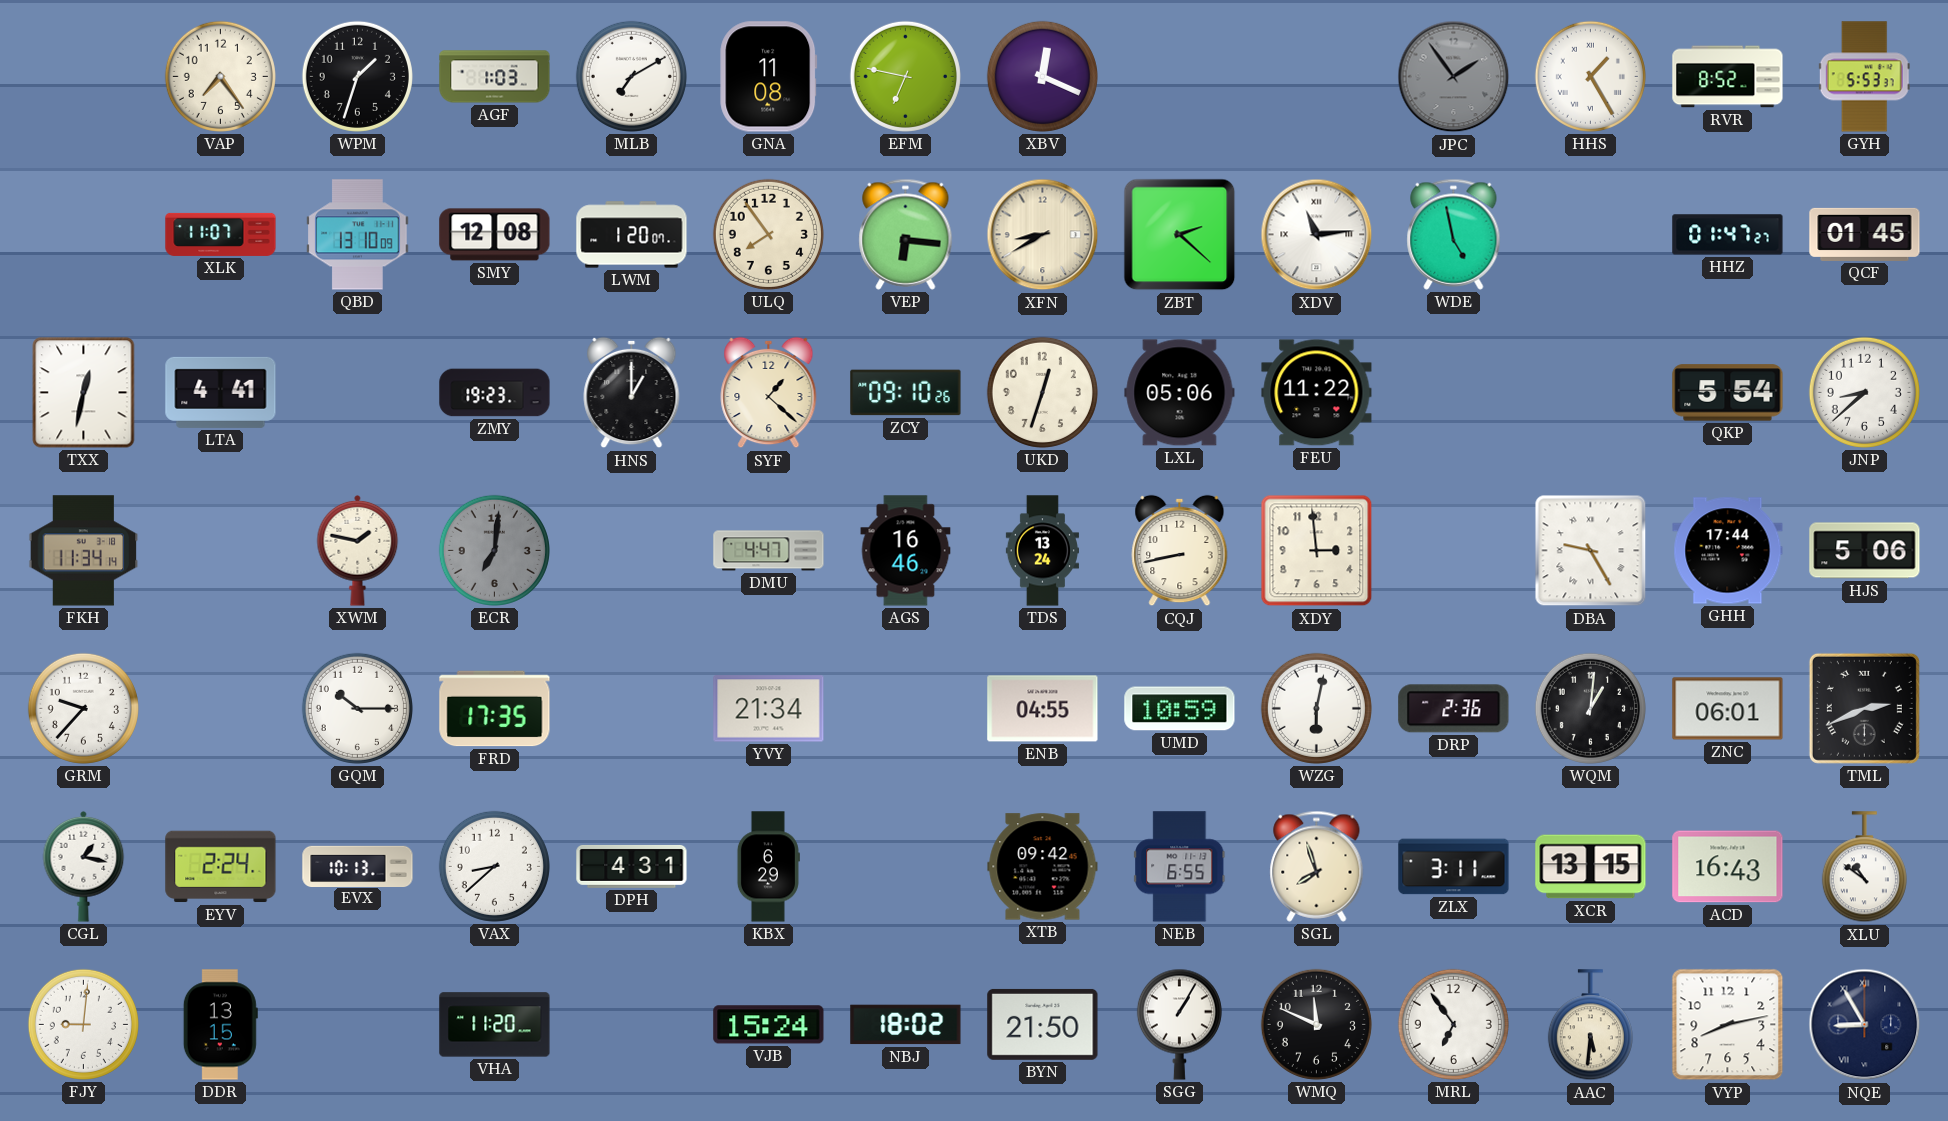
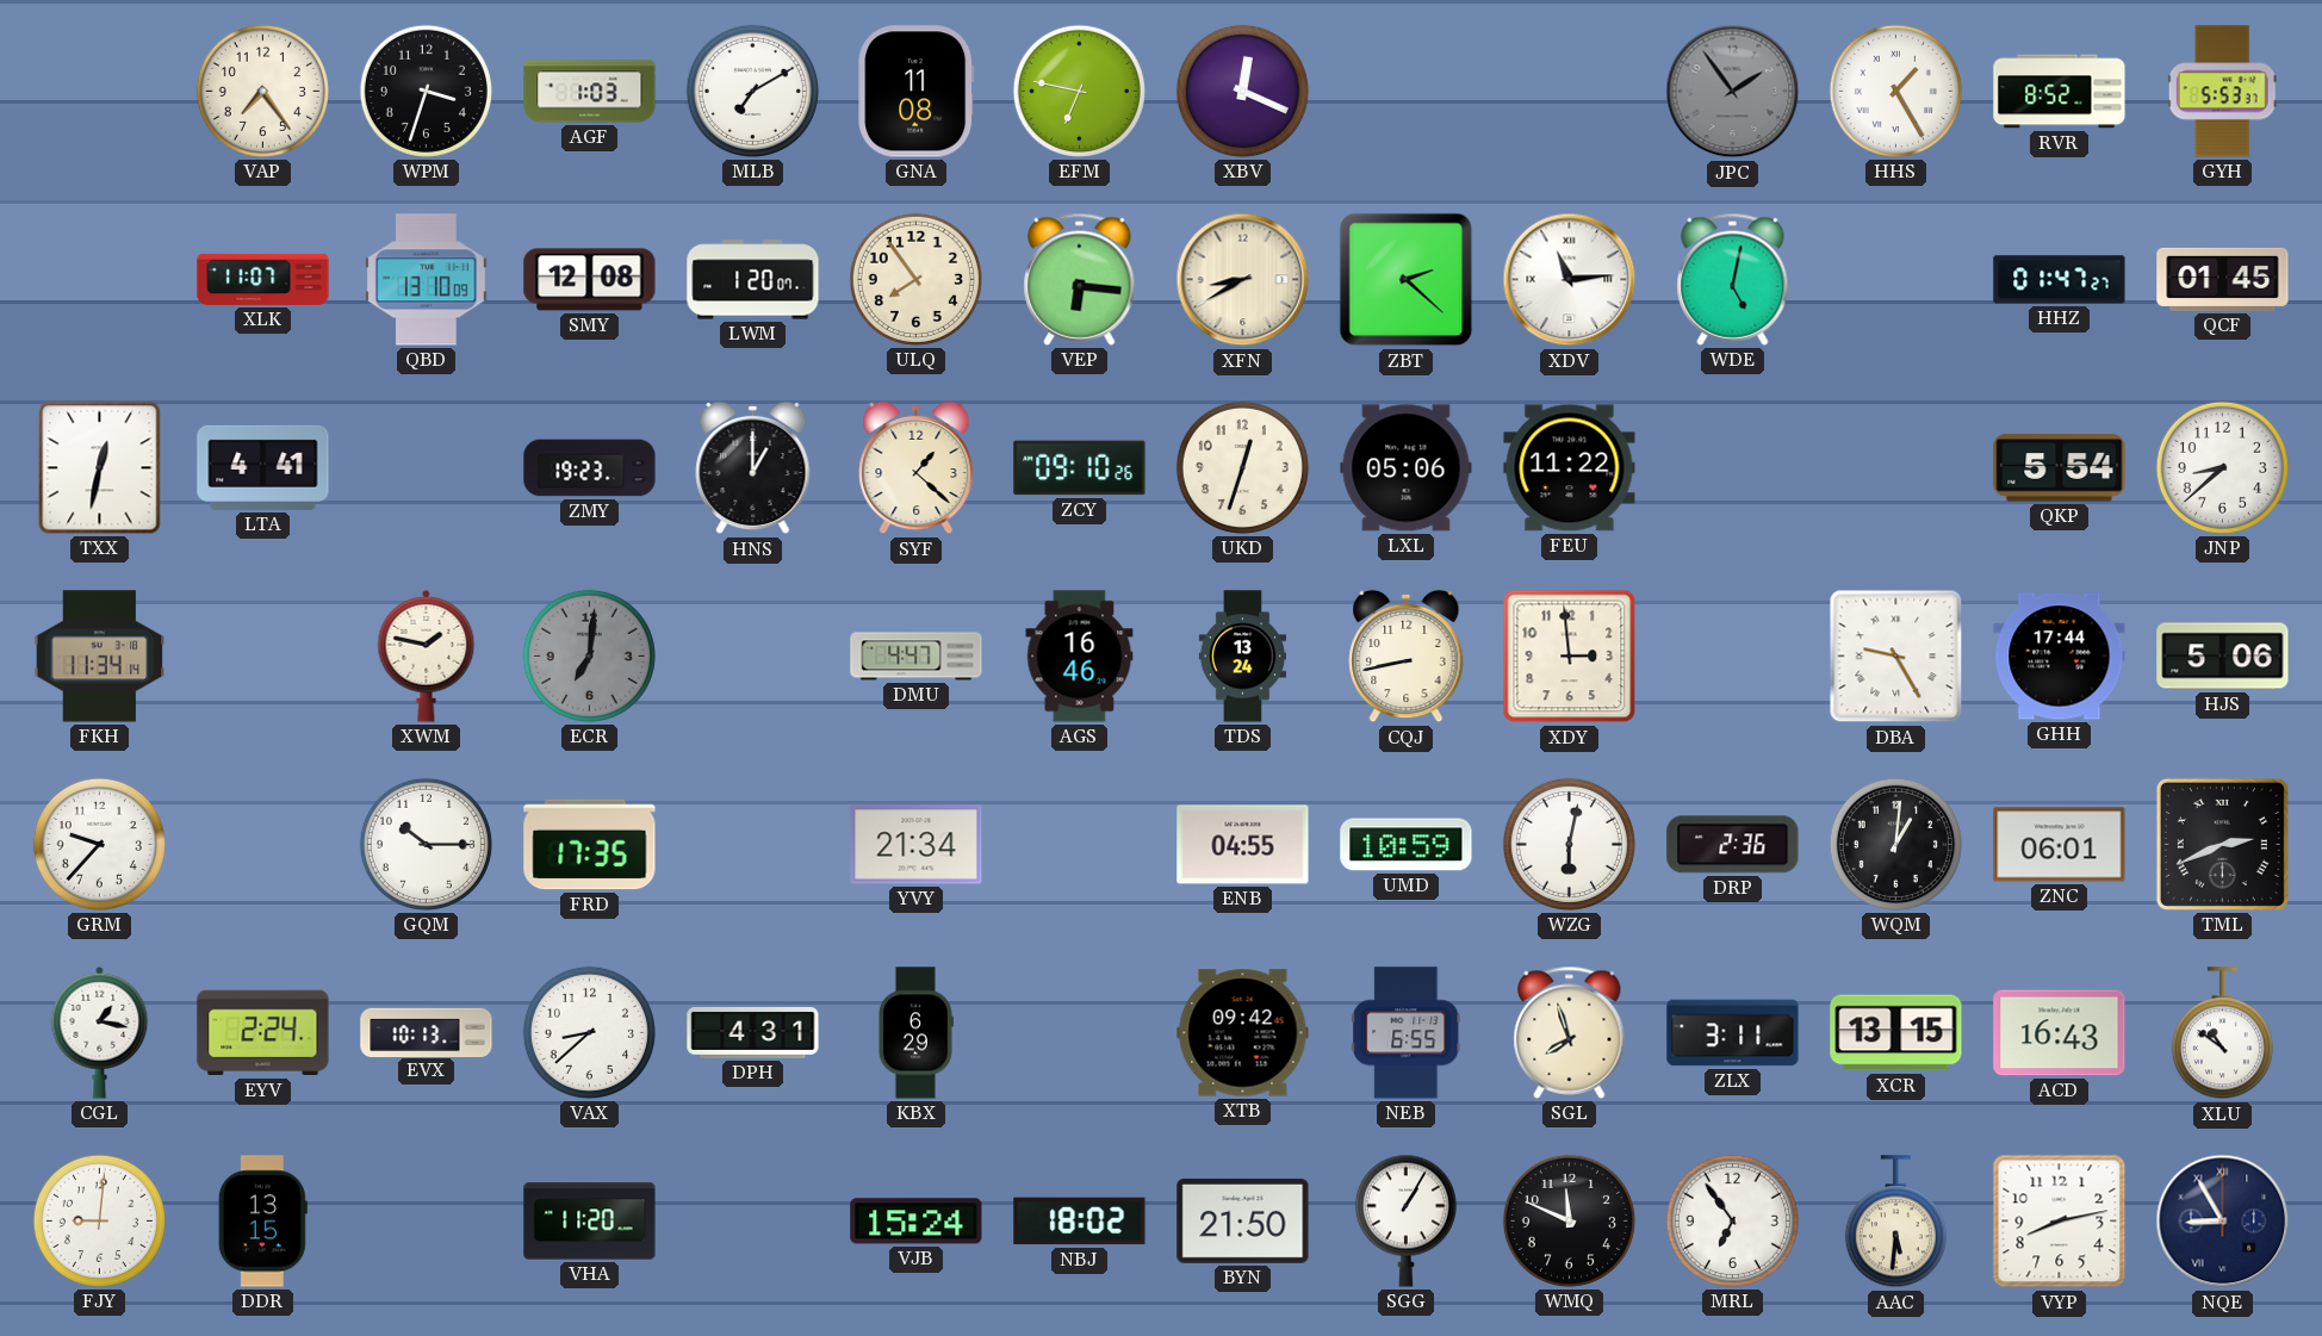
WPM: 1:33 -> 3:33
WDE: 4:58 -> 5:02
